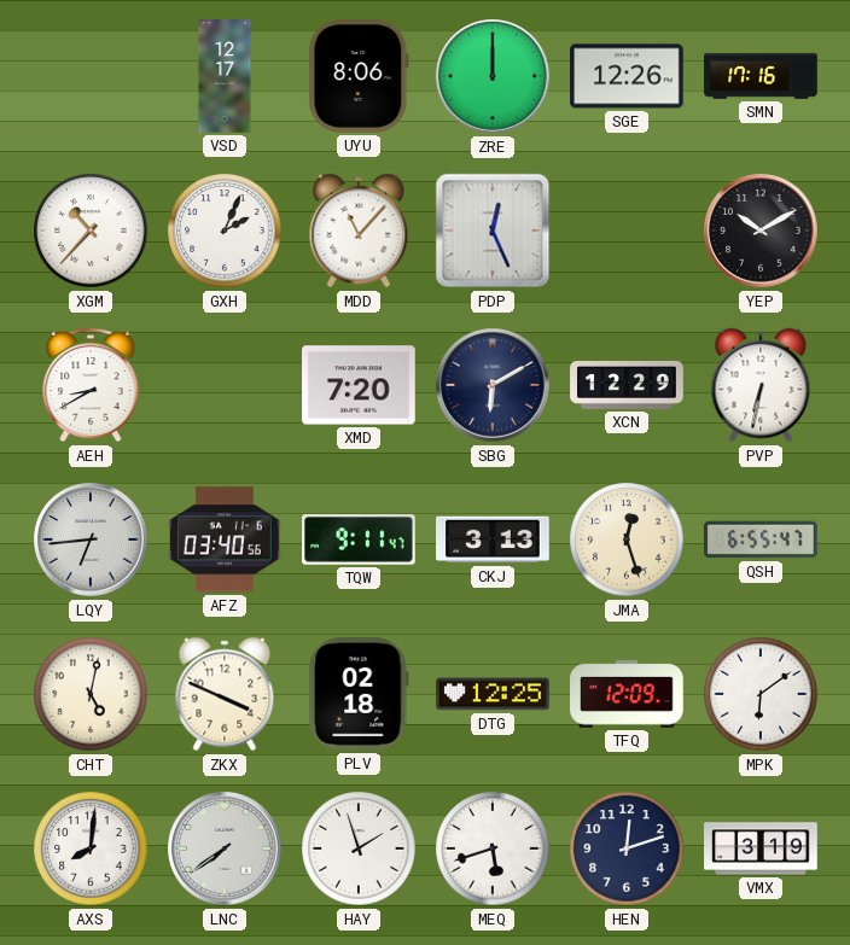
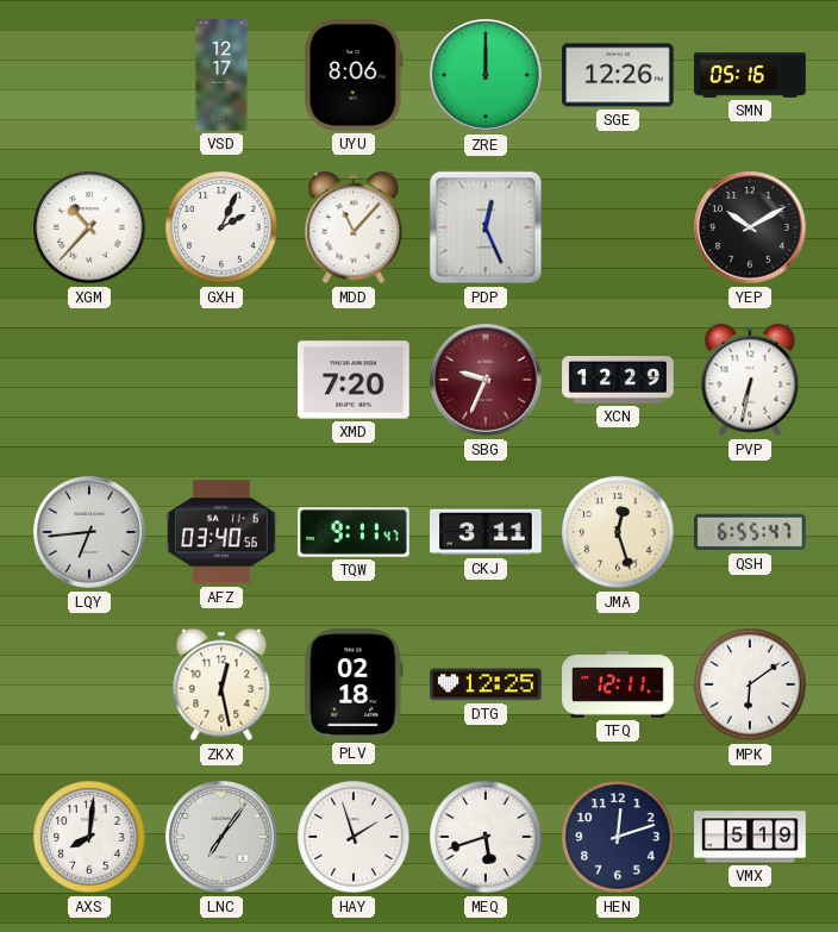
SMN: 17:16 -> 05:16
AEH: 8:40 -> none
SBG: 6:10 -> 9:34
SBG dial: navy -> burgundy
CKJ: 3:13 -> 3:11
CHT: 5:02 -> none
ZKX: 3:49 -> 12:28
TFQ: 12:09 -> 12:11
LNC: 7:39 -> 7:06
VMX: 3:19 -> 5:19
